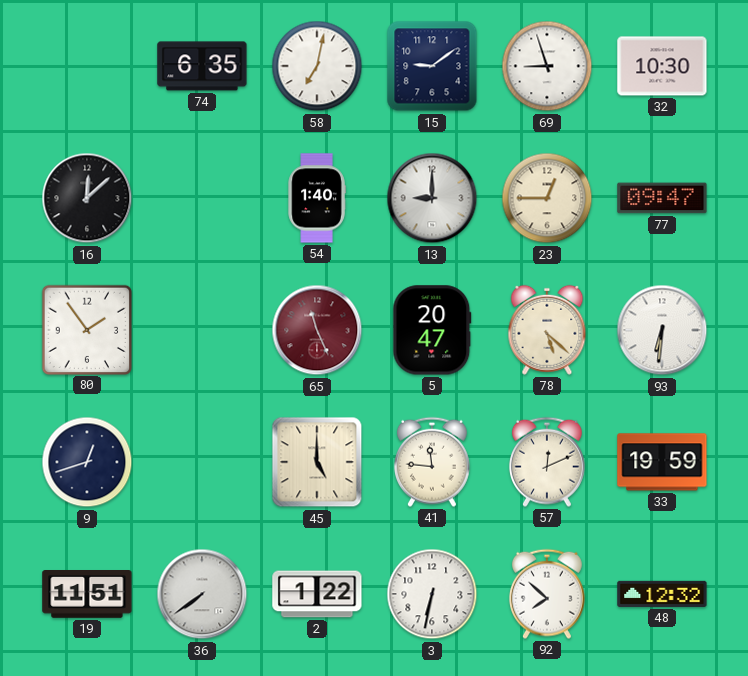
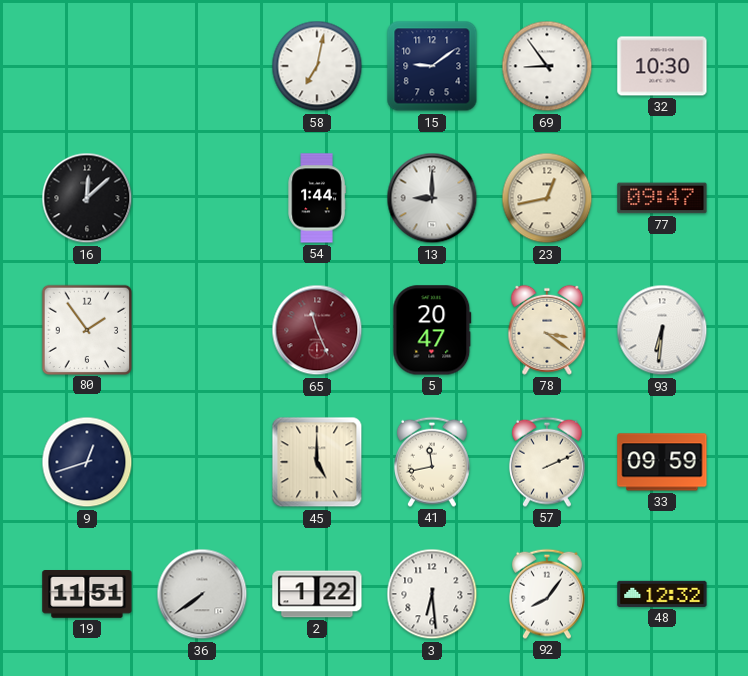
74: 6:35 -> none
69: 8:57 -> 8:54
54: 1:40 -> 1:44
23: 12:45 -> 12:43
78: 5:22 -> 3:21
41: 11:46 -> 11:43
57: 12:11 -> 2:11
33: 19:59 -> 09:59
3: 6:32 -> 6:29
92: 7:52 -> 8:06
